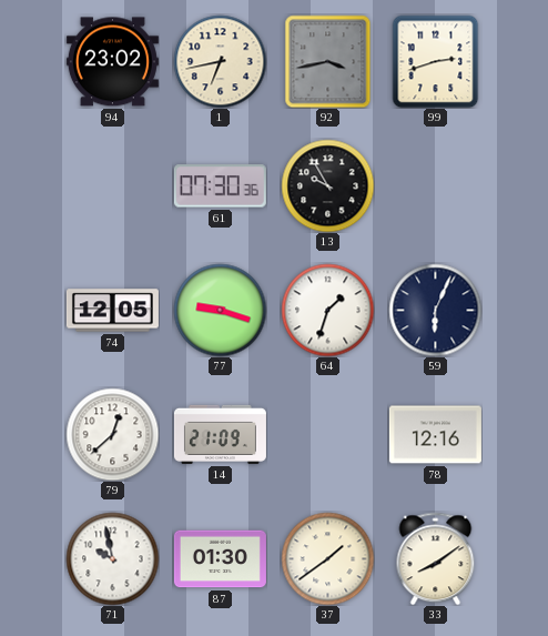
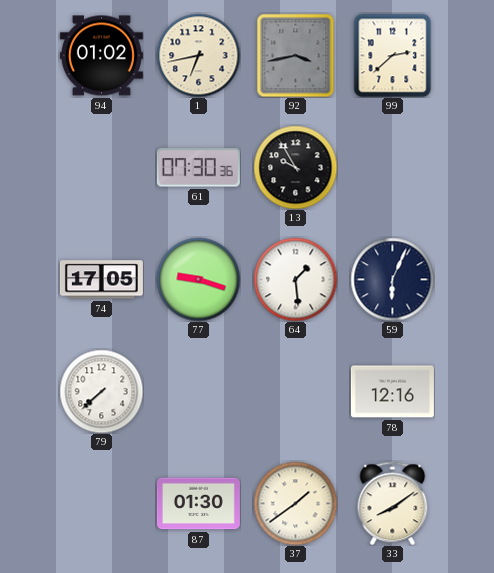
94: 23:02 -> 01:02
99: 2:42 -> 2:38
74: 12:05 -> 17:05
64: 1:33 -> 1:29
79: 12:38 -> 7:38
14: 21:09 -> none
71: 9:58 -> none
